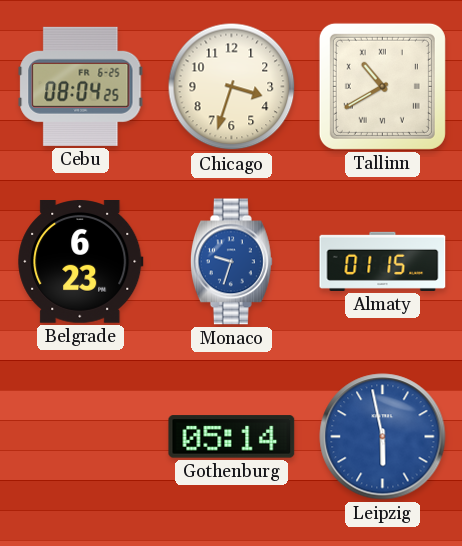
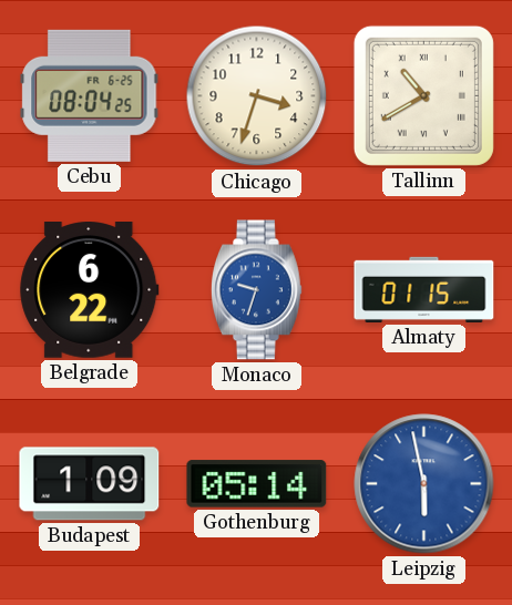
Belgrade: 6:23 -> 6:22
Budapest: none -> 1:09
